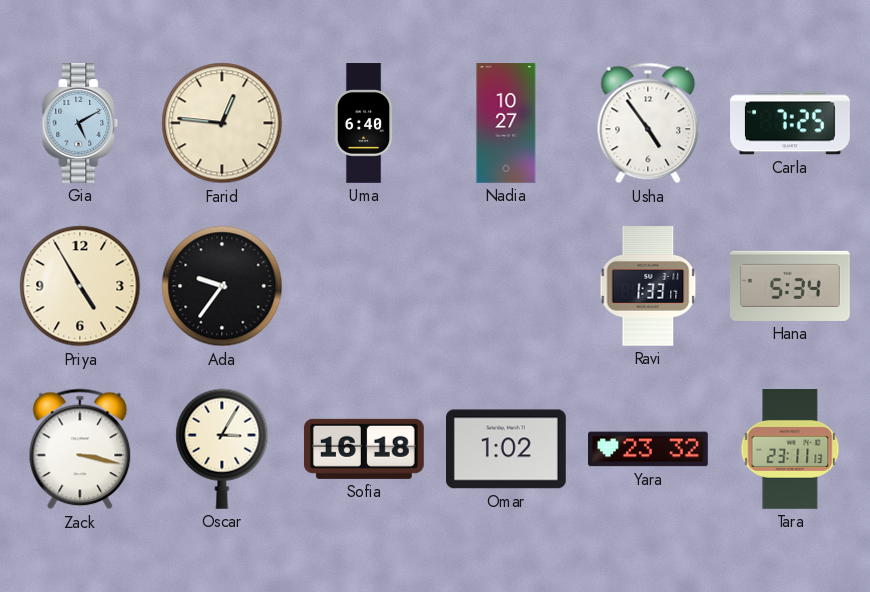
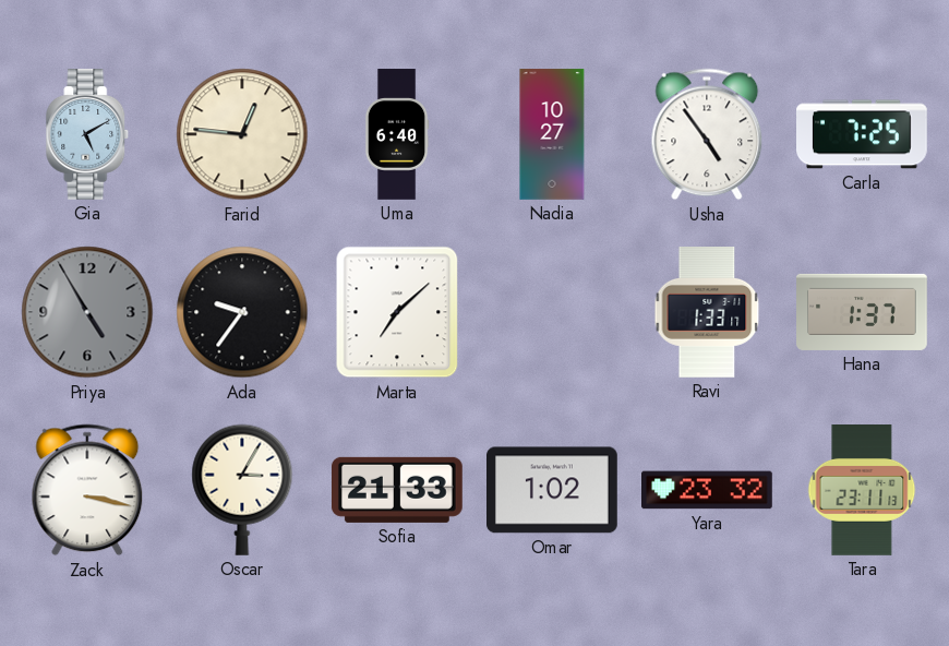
Priya dial: cream -> grey
Marta: none -> 7:08
Hana: 5:34 -> 1:37
Sofia: 16:18 -> 21:33
